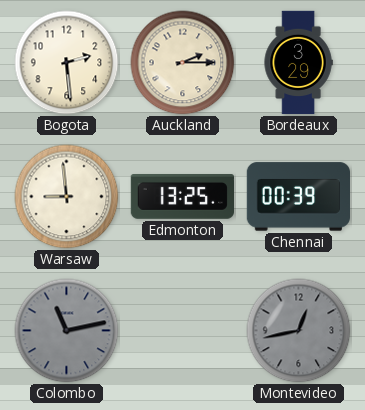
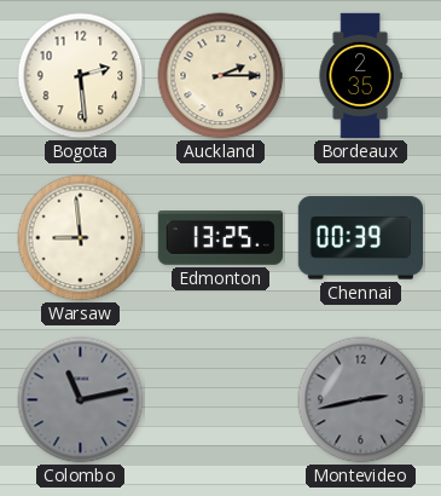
Bordeaux: 3:29 -> 2:35
Montevideo: 12:43 -> 2:43
